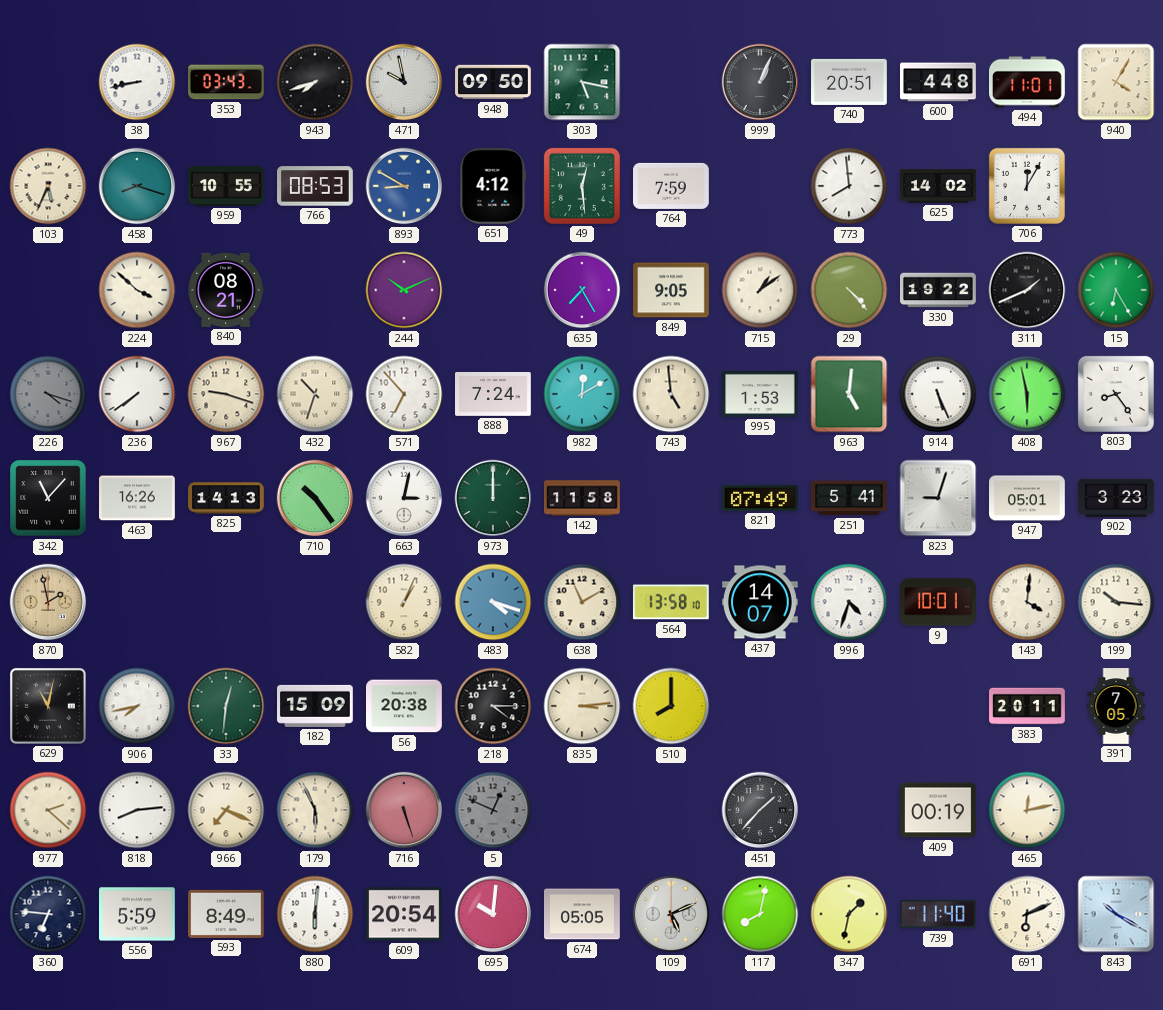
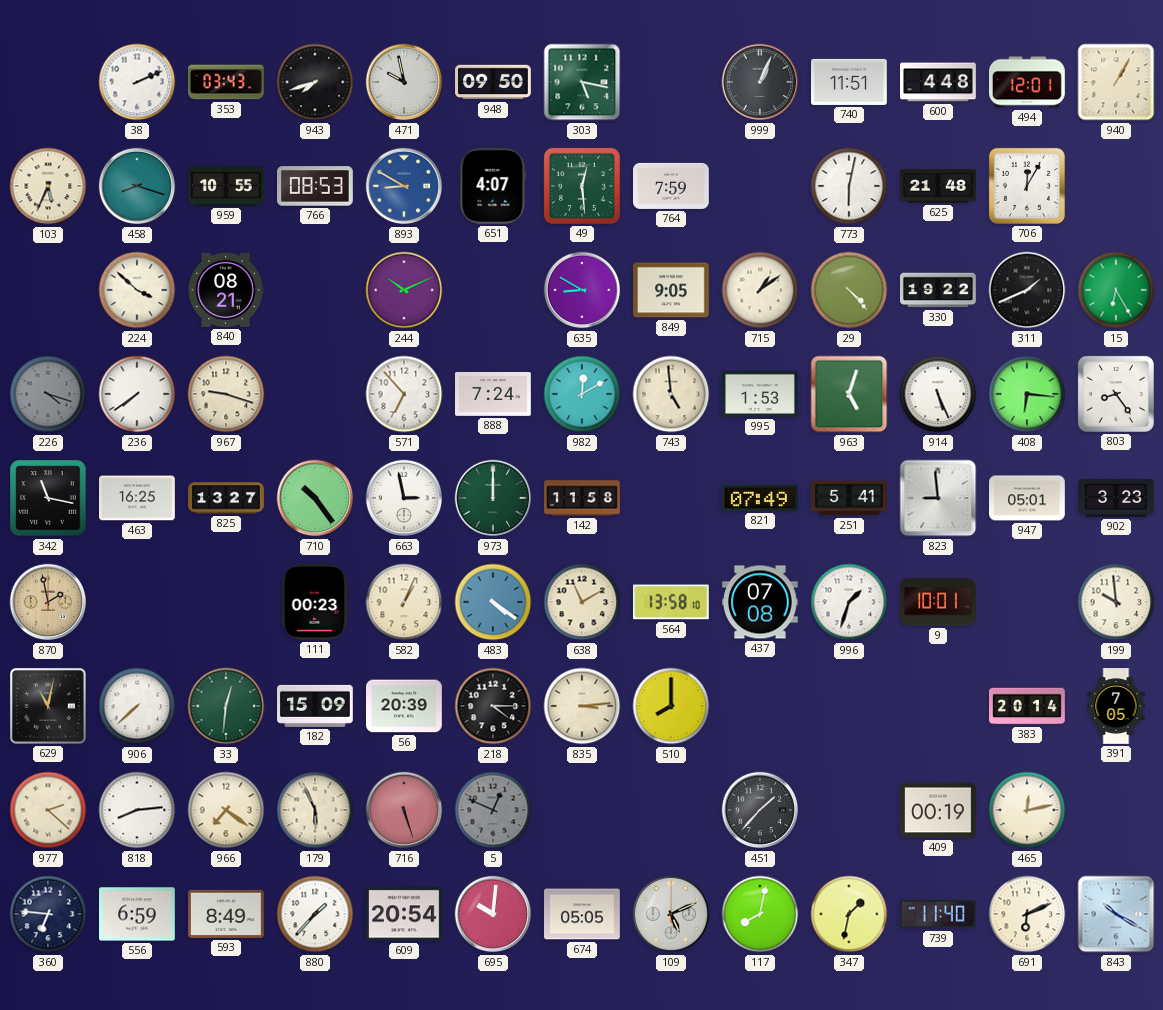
38: 8:43 -> 2:11
740: 20:51 -> 11:51
494: 11:01 -> 12:01
940: 4:05 -> 1:05
651: 4:12 -> 4:07
773: 7:59 -> 6:02
625: 14:02 -> 21:48
635: 7:25 -> 8:50
432: 10:33 -> none
963: 5:01 -> 5:03
408: 5:58 -> 6:16
342: 11:07 -> 11:17
463: 16:26 -> 16:25
825: 14:13 -> 13:27
663: 3:02 -> 2:58
823: 9:03 -> 8:59
111: none -> 00:23
483: 4:18 -> 4:21
437: 14:07 -> 07:08
996: 4:33 -> 1:33
143: 4:01 -> none
199: 10:16 -> 9:59
906: 7:43 -> 7:38
56: 20:38 -> 20:39
383: 20:11 -> 20:14
966: 7:19 -> 7:21
556: 5:59 -> 6:59
880: 6:01 -> 1:37
